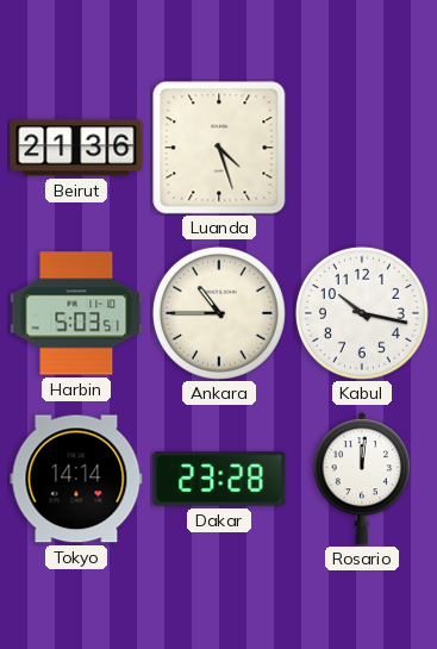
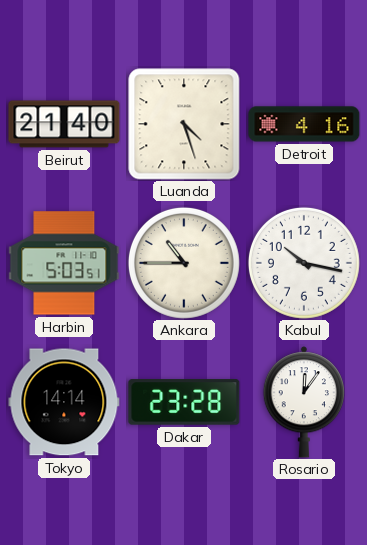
Beirut: 21:36 -> 21:40
Detroit: none -> 4:16
Rosario: 12:01 -> 12:06
